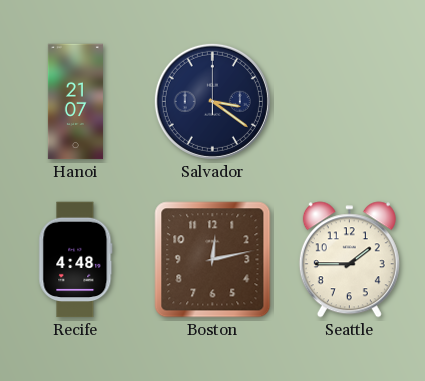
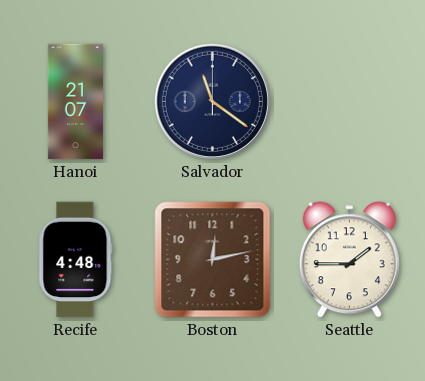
Salvador: 3:21 -> 11:21
